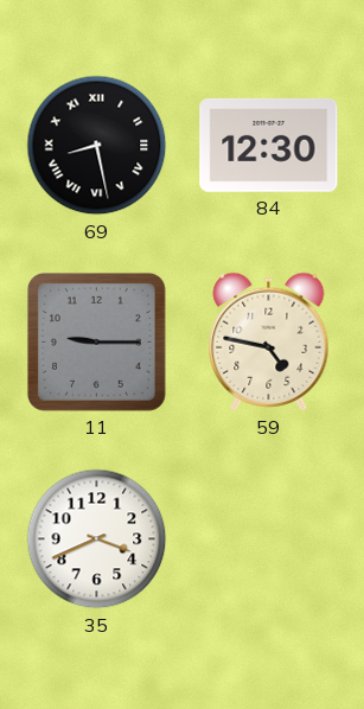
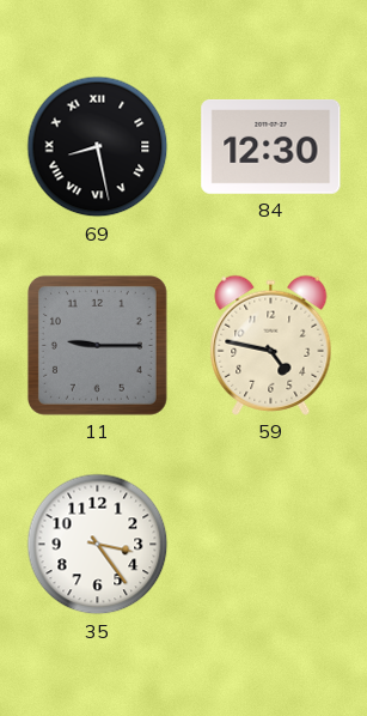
35: 3:41 -> 3:24
